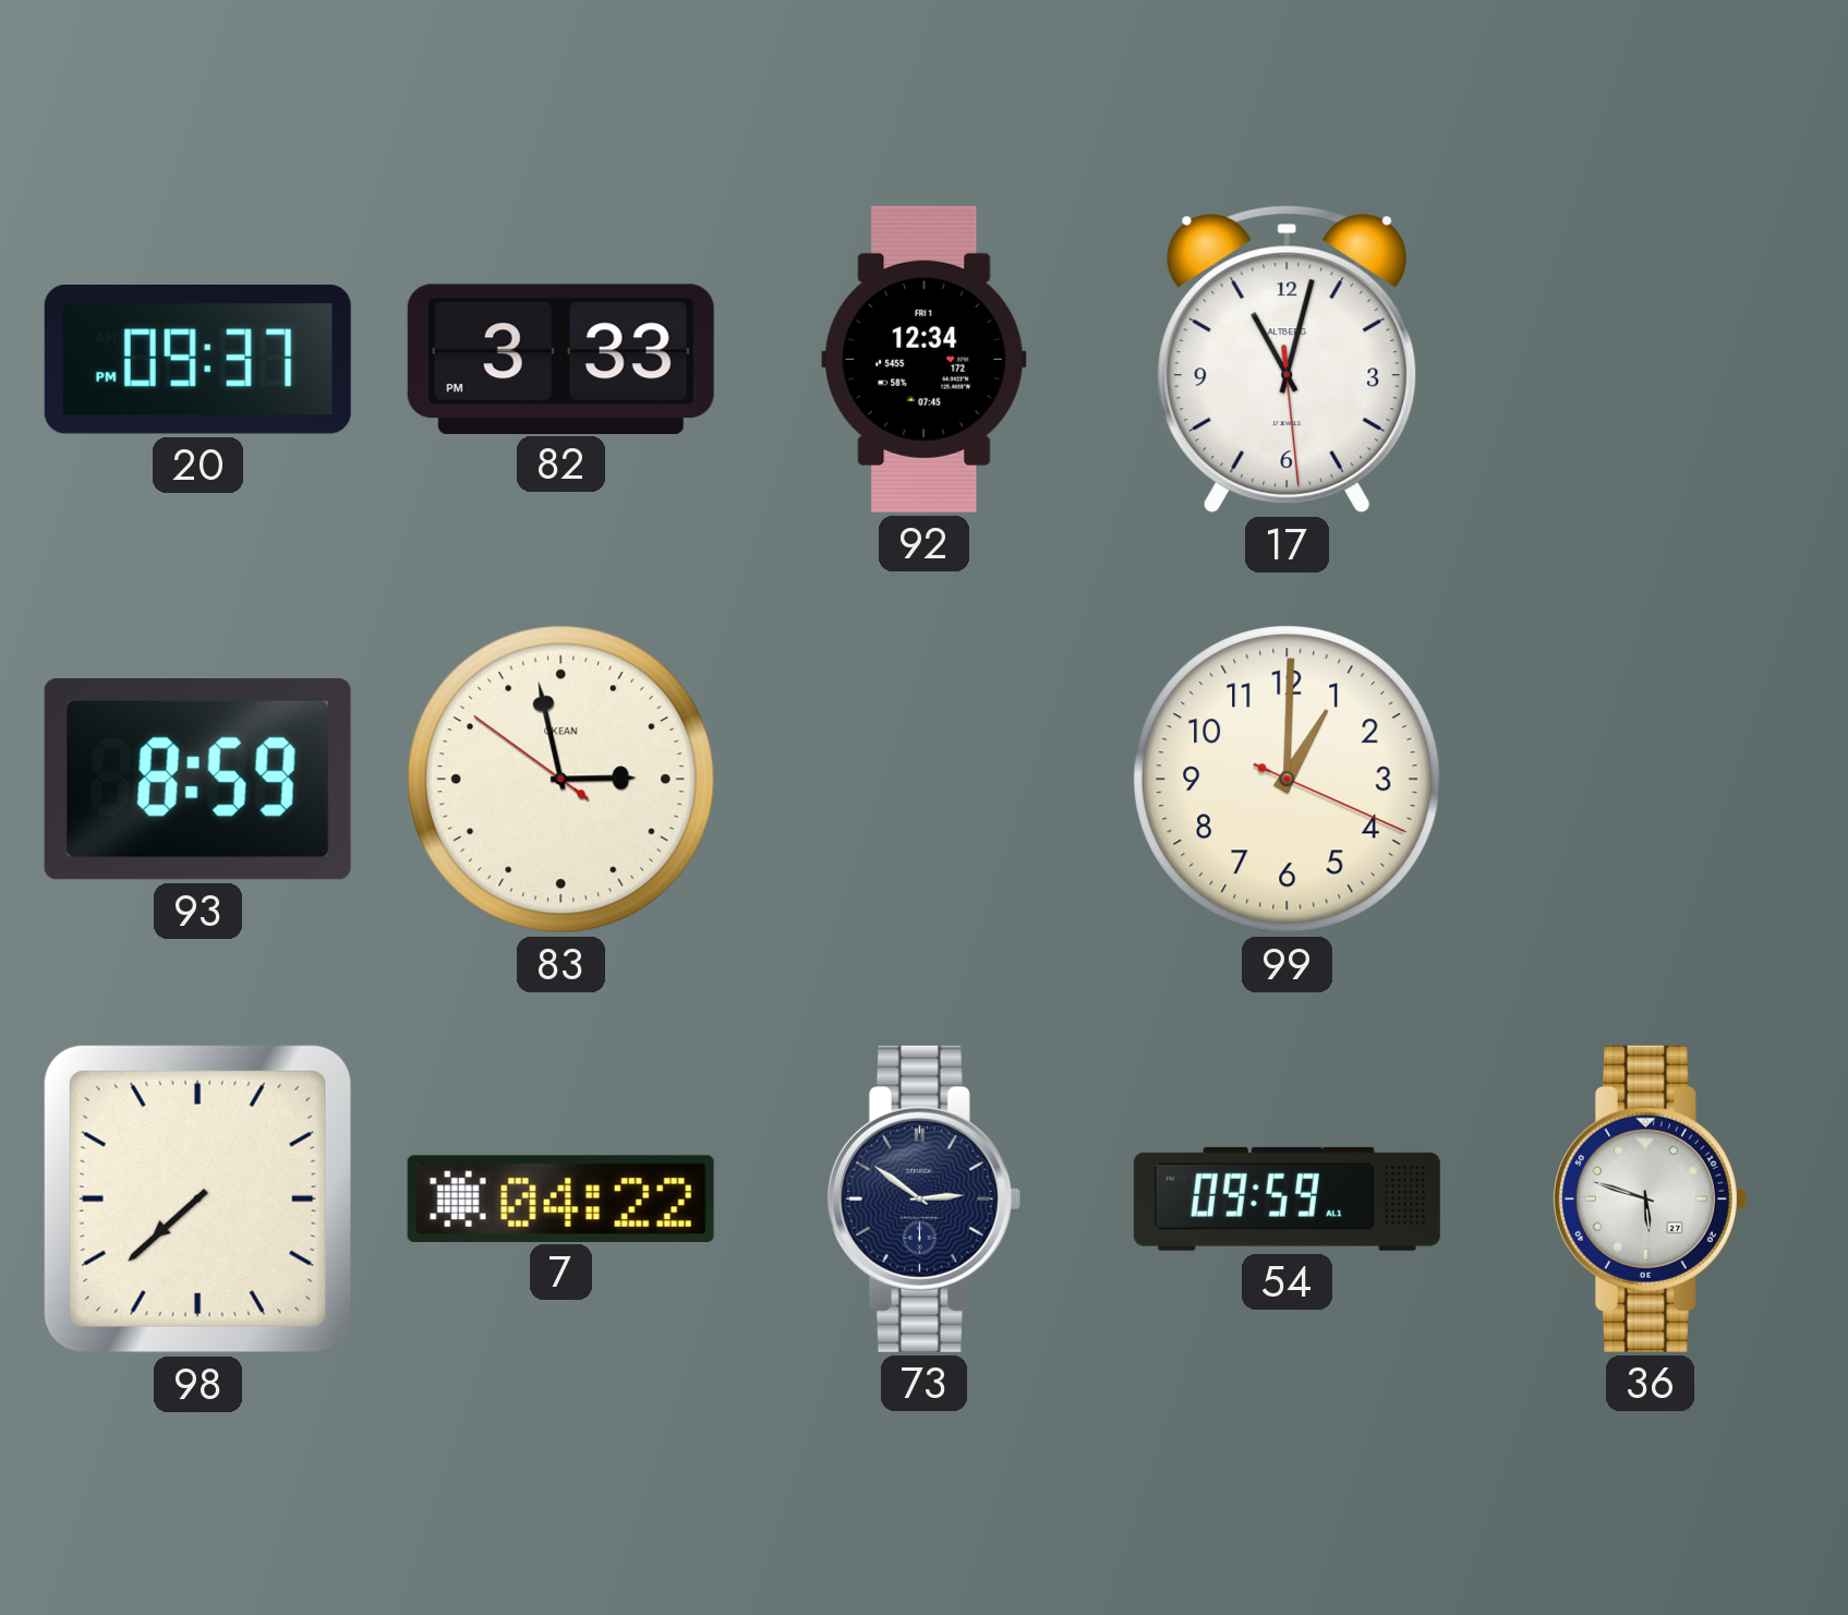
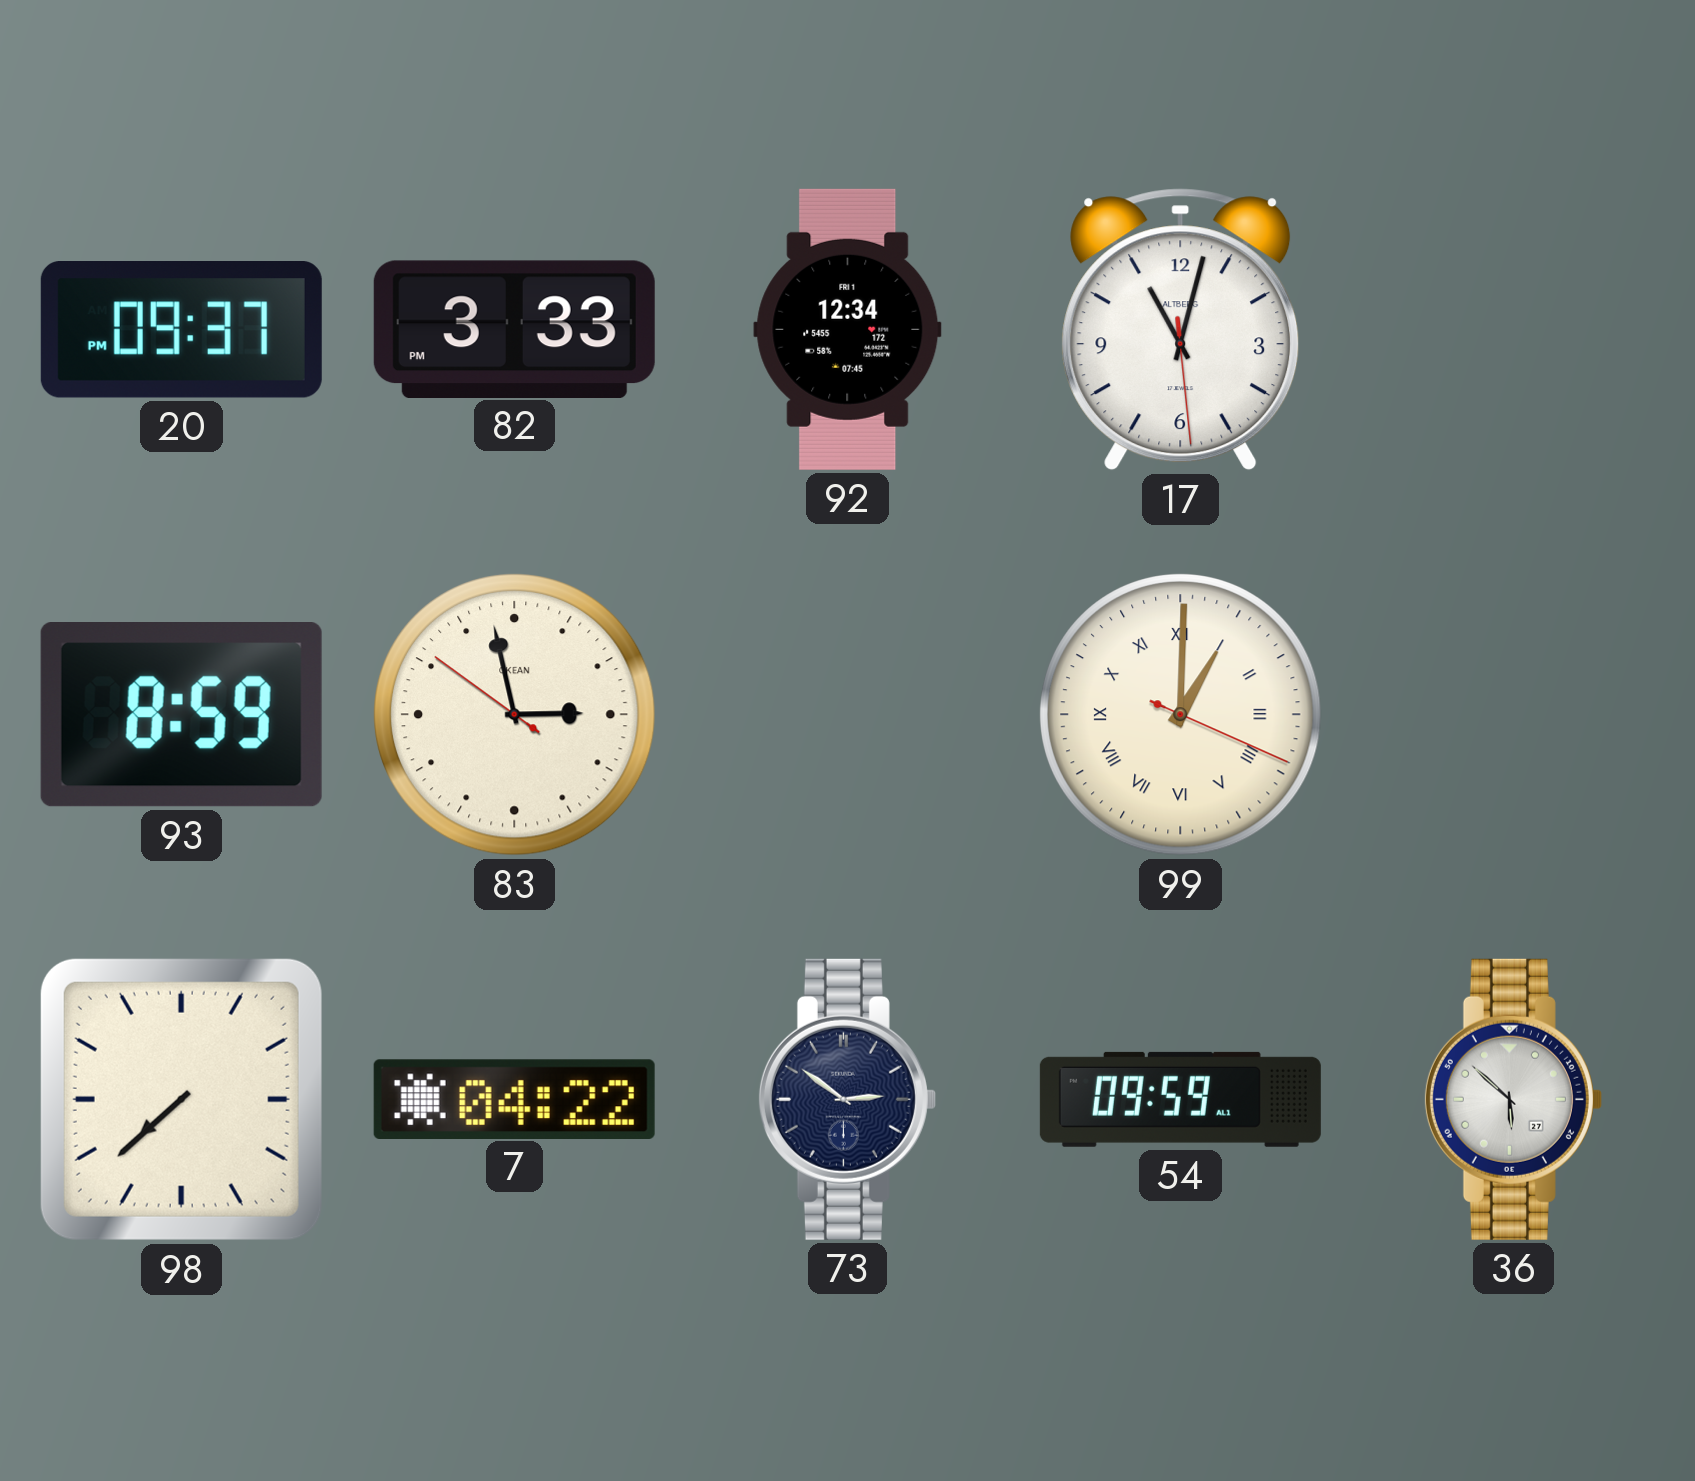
99 numerals: Arabic -> Roman
36: 5:48 -> 5:52
